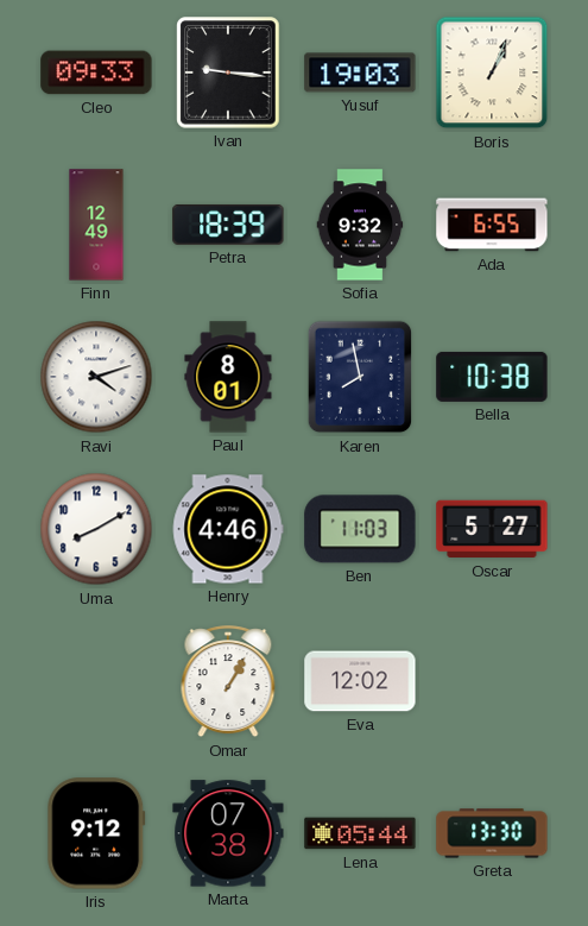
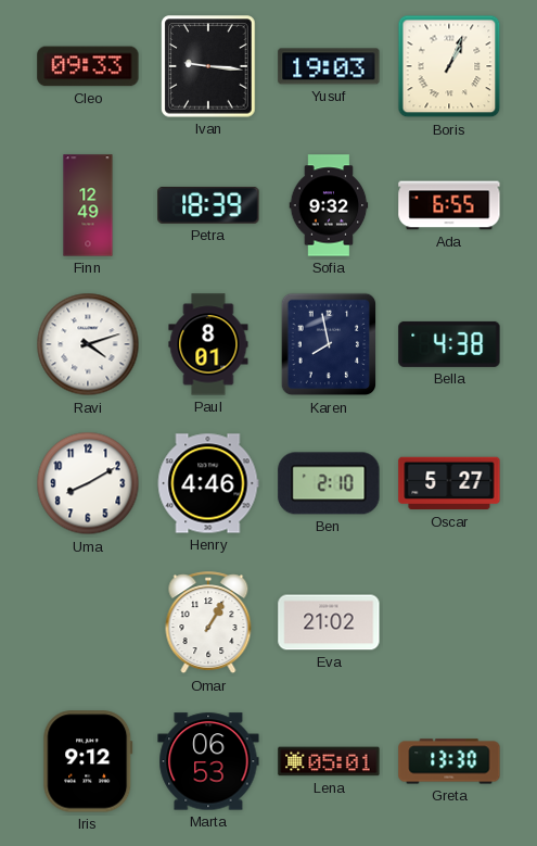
Bella: 10:38 -> 4:38
Ben: 11:03 -> 2:10
Eva: 12:02 -> 21:02
Marta: 07:38 -> 06:53
Lena: 05:44 -> 05:01
